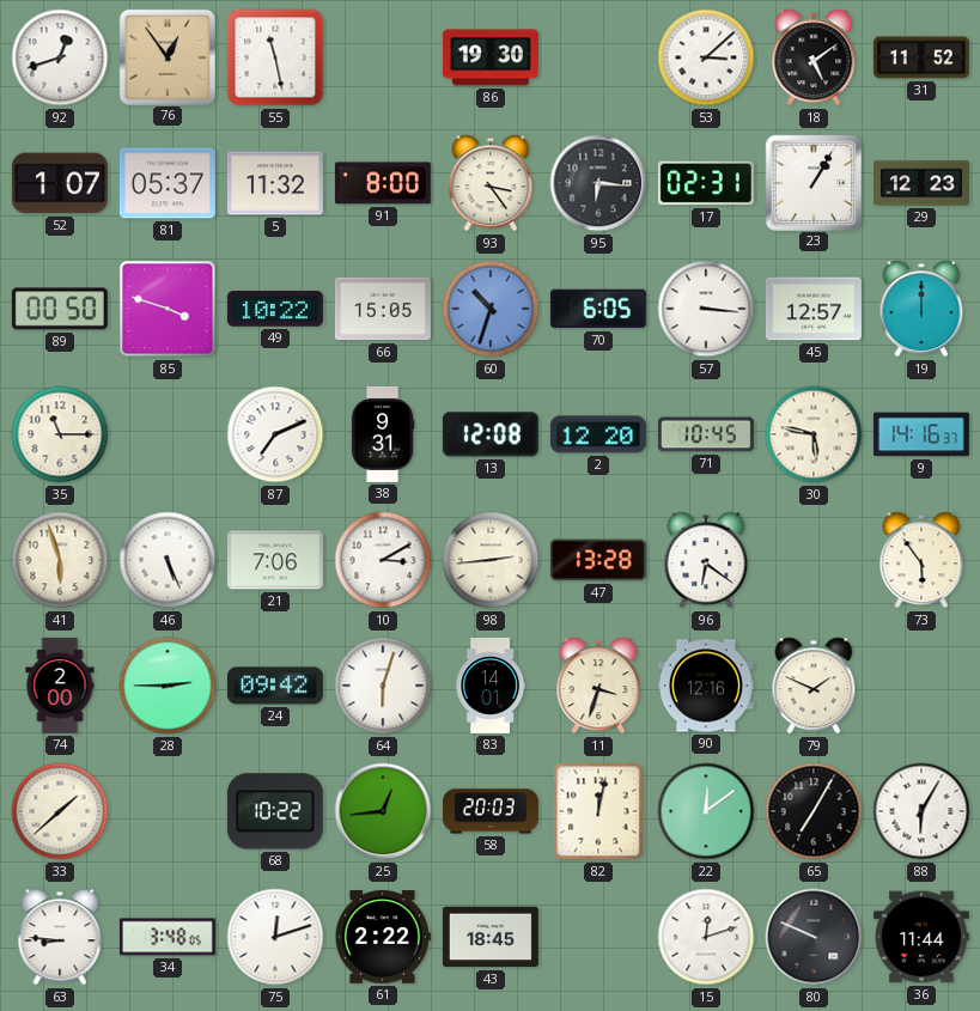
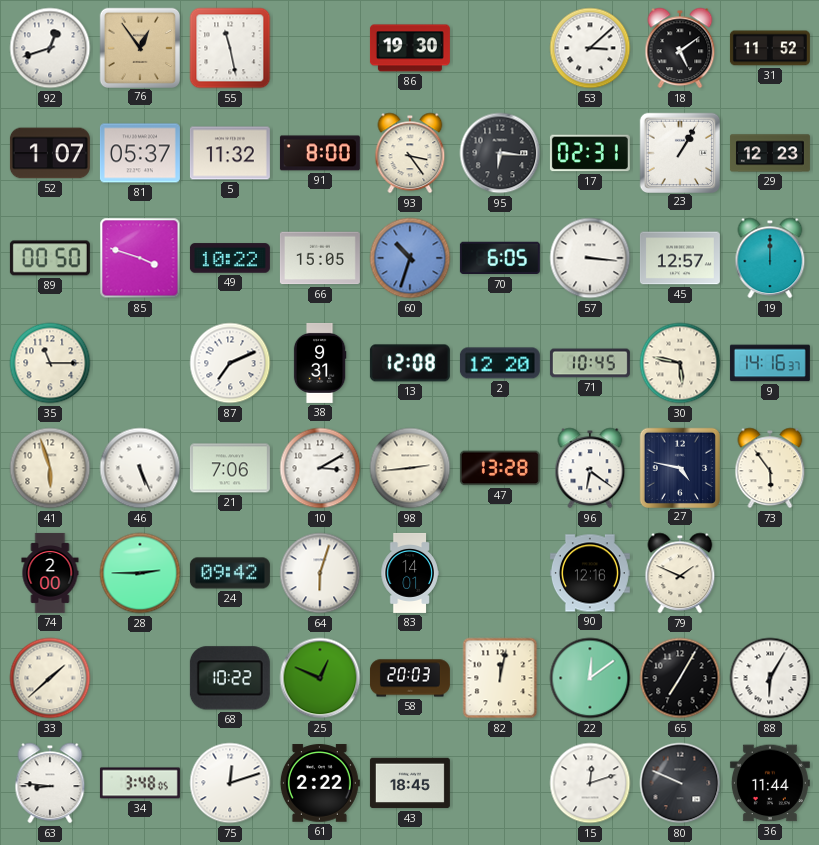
27: none -> 4:47
11: 3:33 -> none
25: 12:44 -> 12:49
